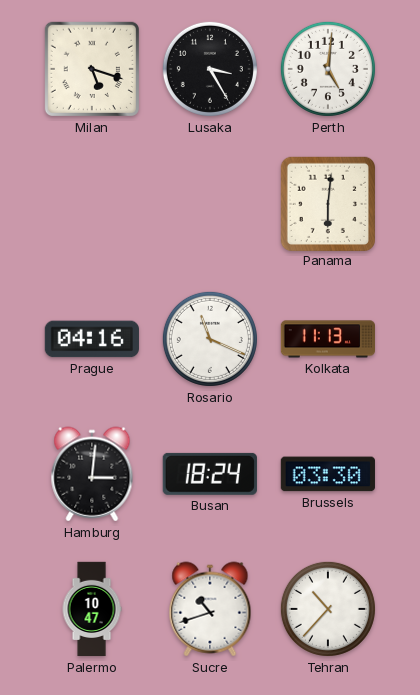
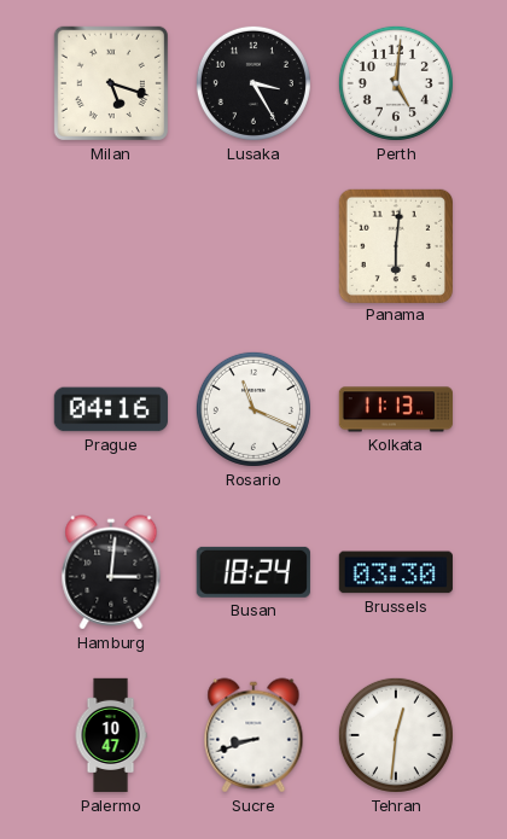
Sucre: 10:42 -> 8:42
Tehran: 10:37 -> 12:31
